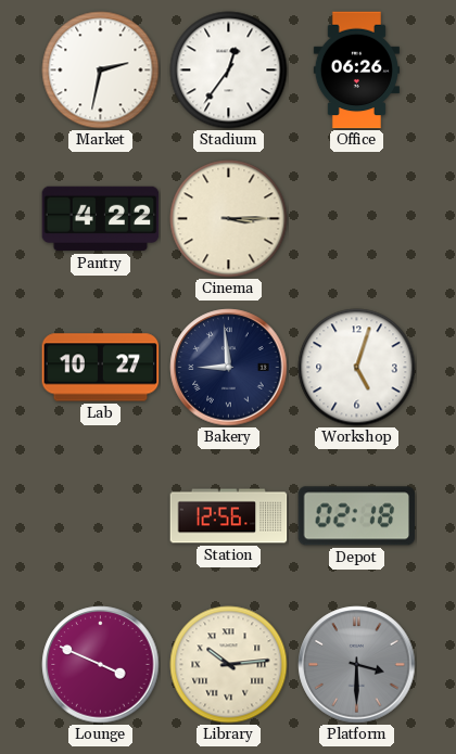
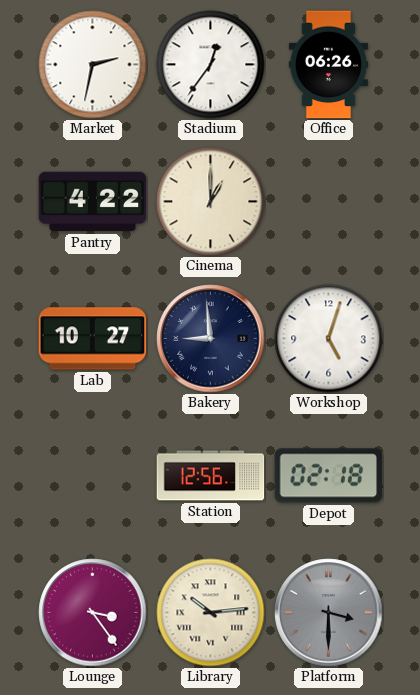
Cinema: 3:15 -> 1:00
Lounge: 3:49 -> 3:24
